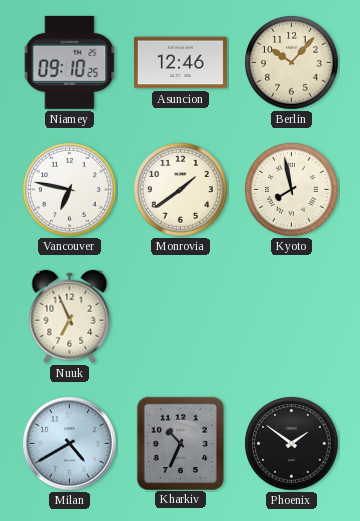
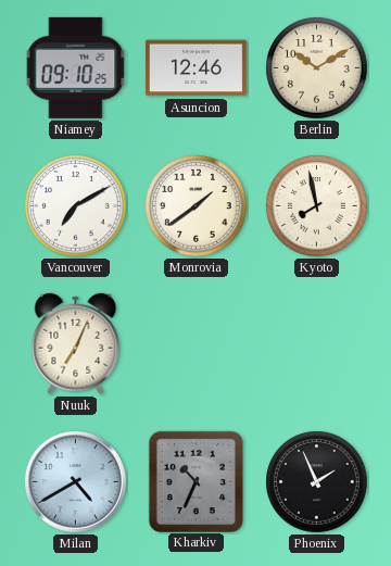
Berlin: 10:07 -> 10:10
Vancouver: 6:47 -> 7:10
Nuuk: 6:56 -> 7:04
Phoenix: 1:51 -> 1:56
